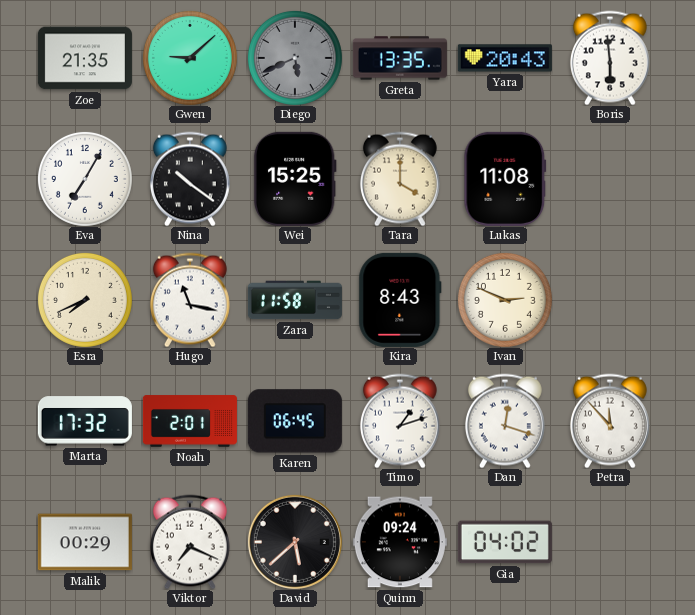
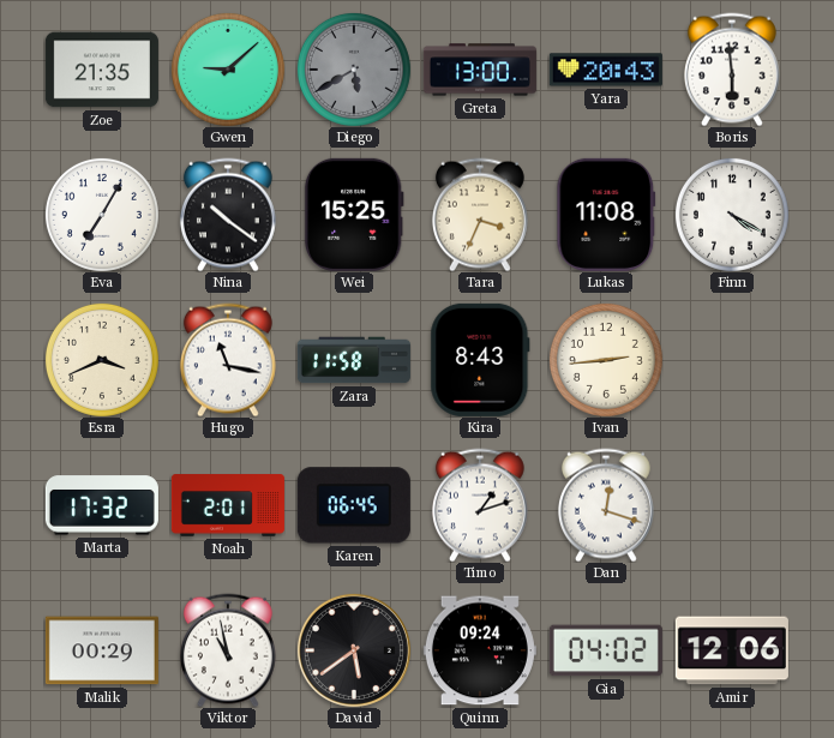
Diego: 5:41 -> 5:40
Greta: 13:35 -> 13:00
Tara: 4:00 -> 3:34
Finn: none -> 4:20
Esra: 7:41 -> 3:41
Ivan: 2:49 -> 2:44
Petra: 11:53 -> none
Viktor: 7:19 -> 10:58
David: 5:38 -> 5:39
Amir: none -> 12:06
